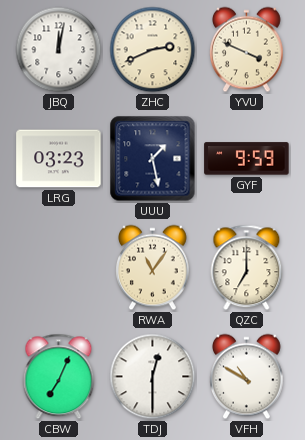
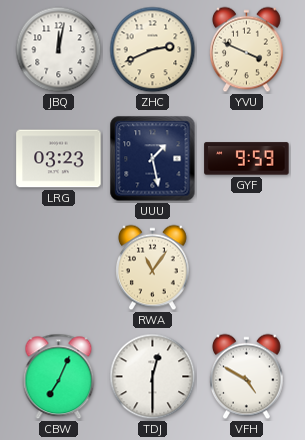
QZC: 7:00 -> none
VFH: 10:50 -> 4:50
